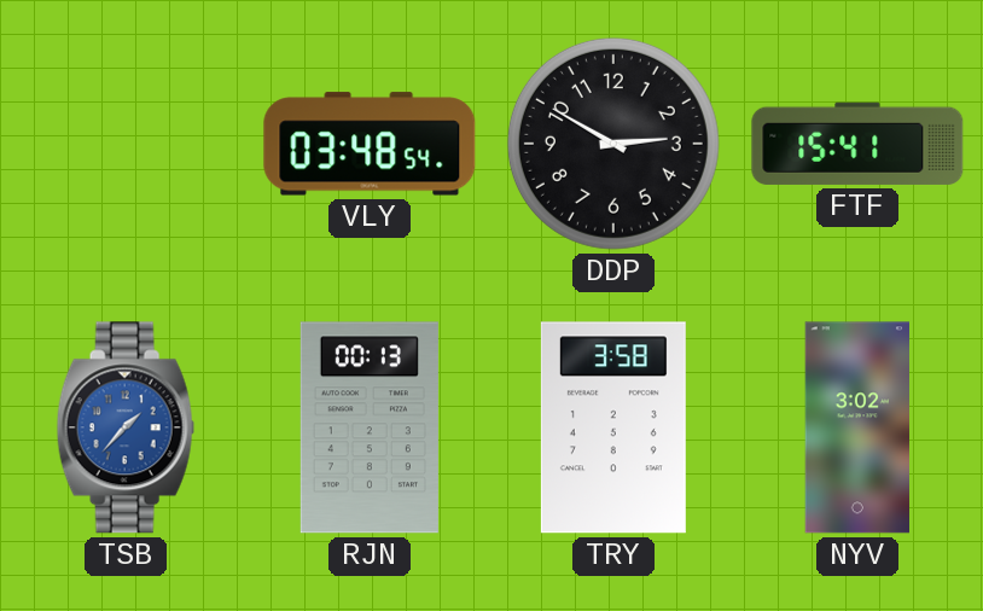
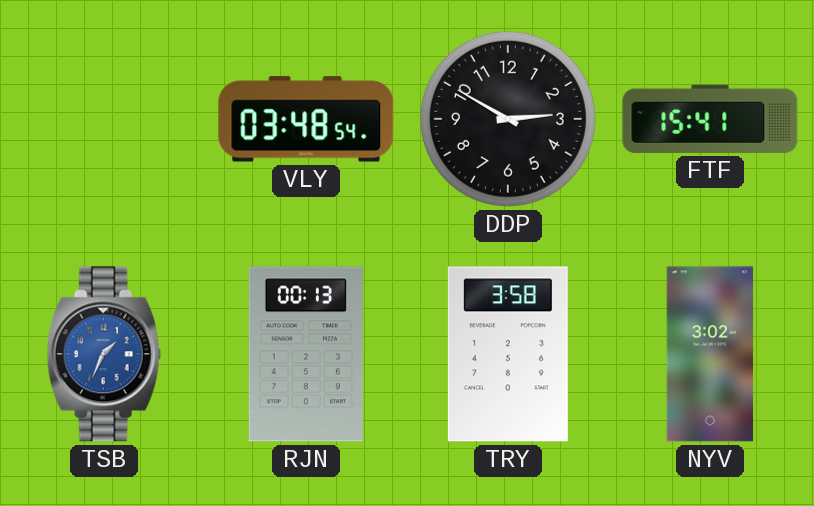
TSB: 1:37 -> 1:34
